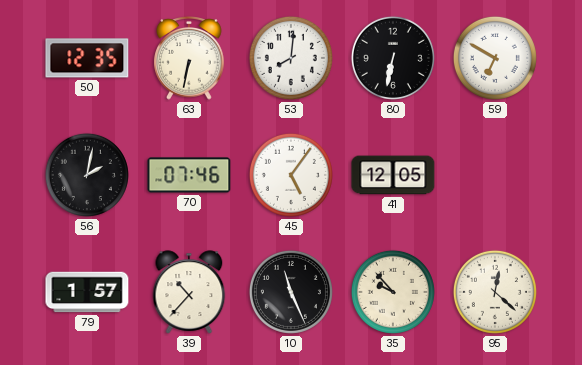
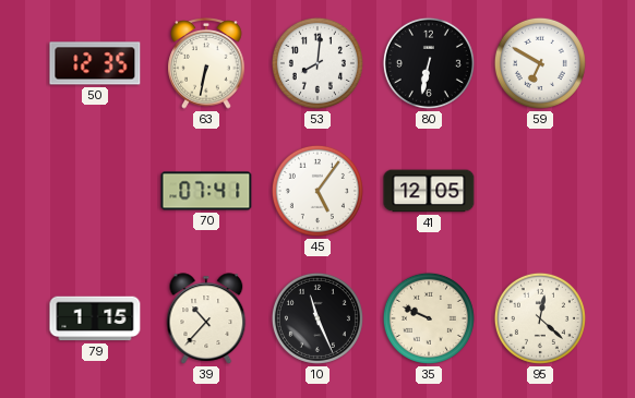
56: 2:02 -> none
70: 07:46 -> 07:41
79: 1:57 -> 1:15
35: 9:53 -> 9:49
